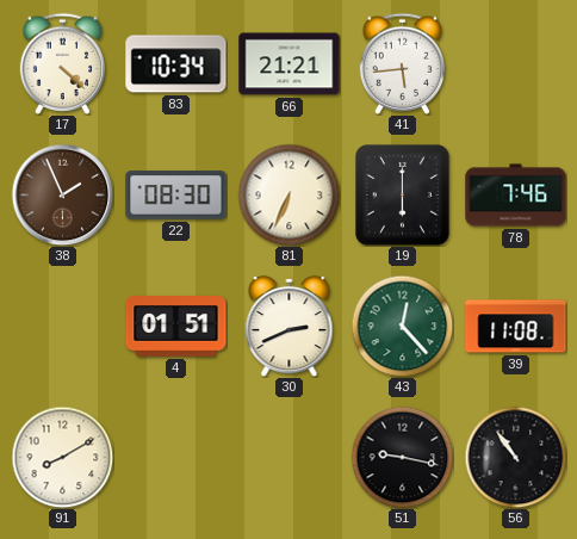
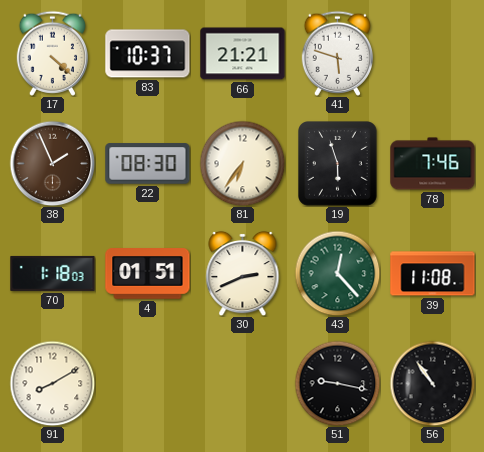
83: 10:34 -> 10:37
41: 5:44 -> 5:48
81: 6:34 -> 6:36
19: 6:00 -> 5:57
70: none -> 1:18
